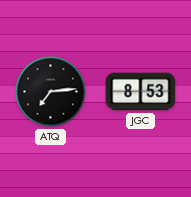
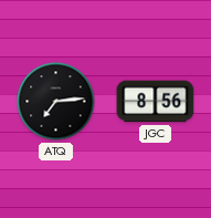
JGC: 8:53 -> 8:56
